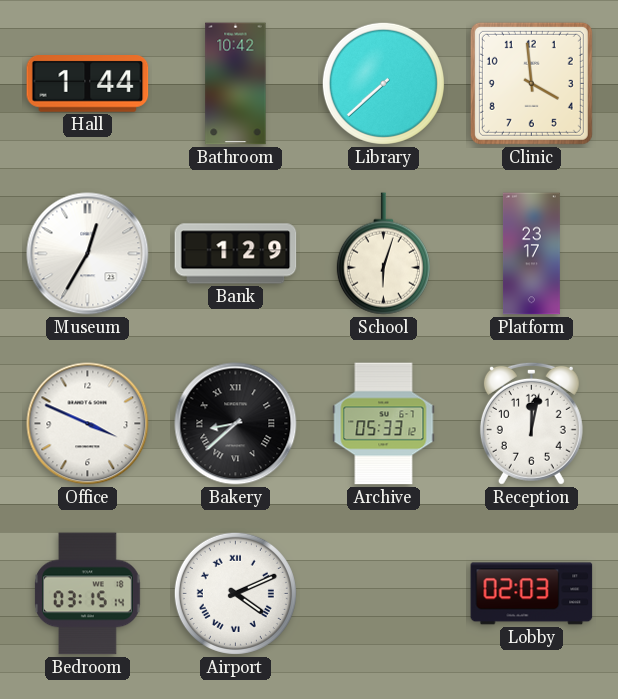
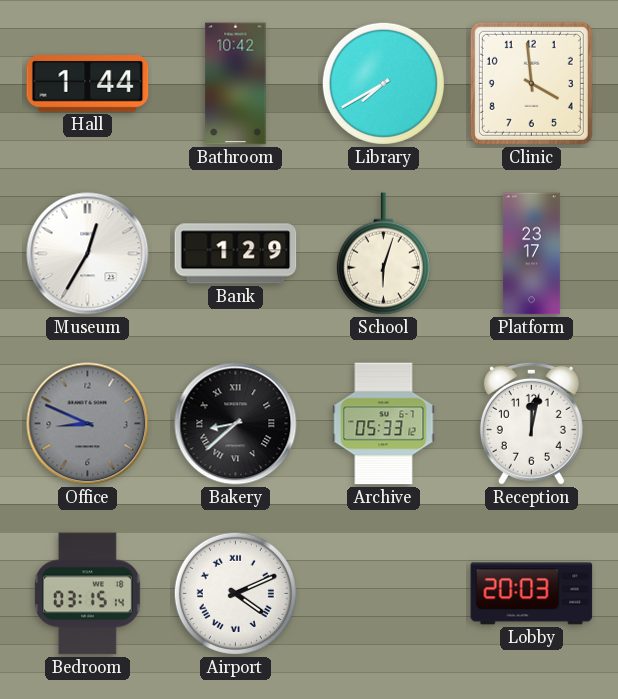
Library: 7:38 -> 7:40
Office: 3:49 -> 8:49
Office dial: white -> grey
Lobby: 02:03 -> 20:03
